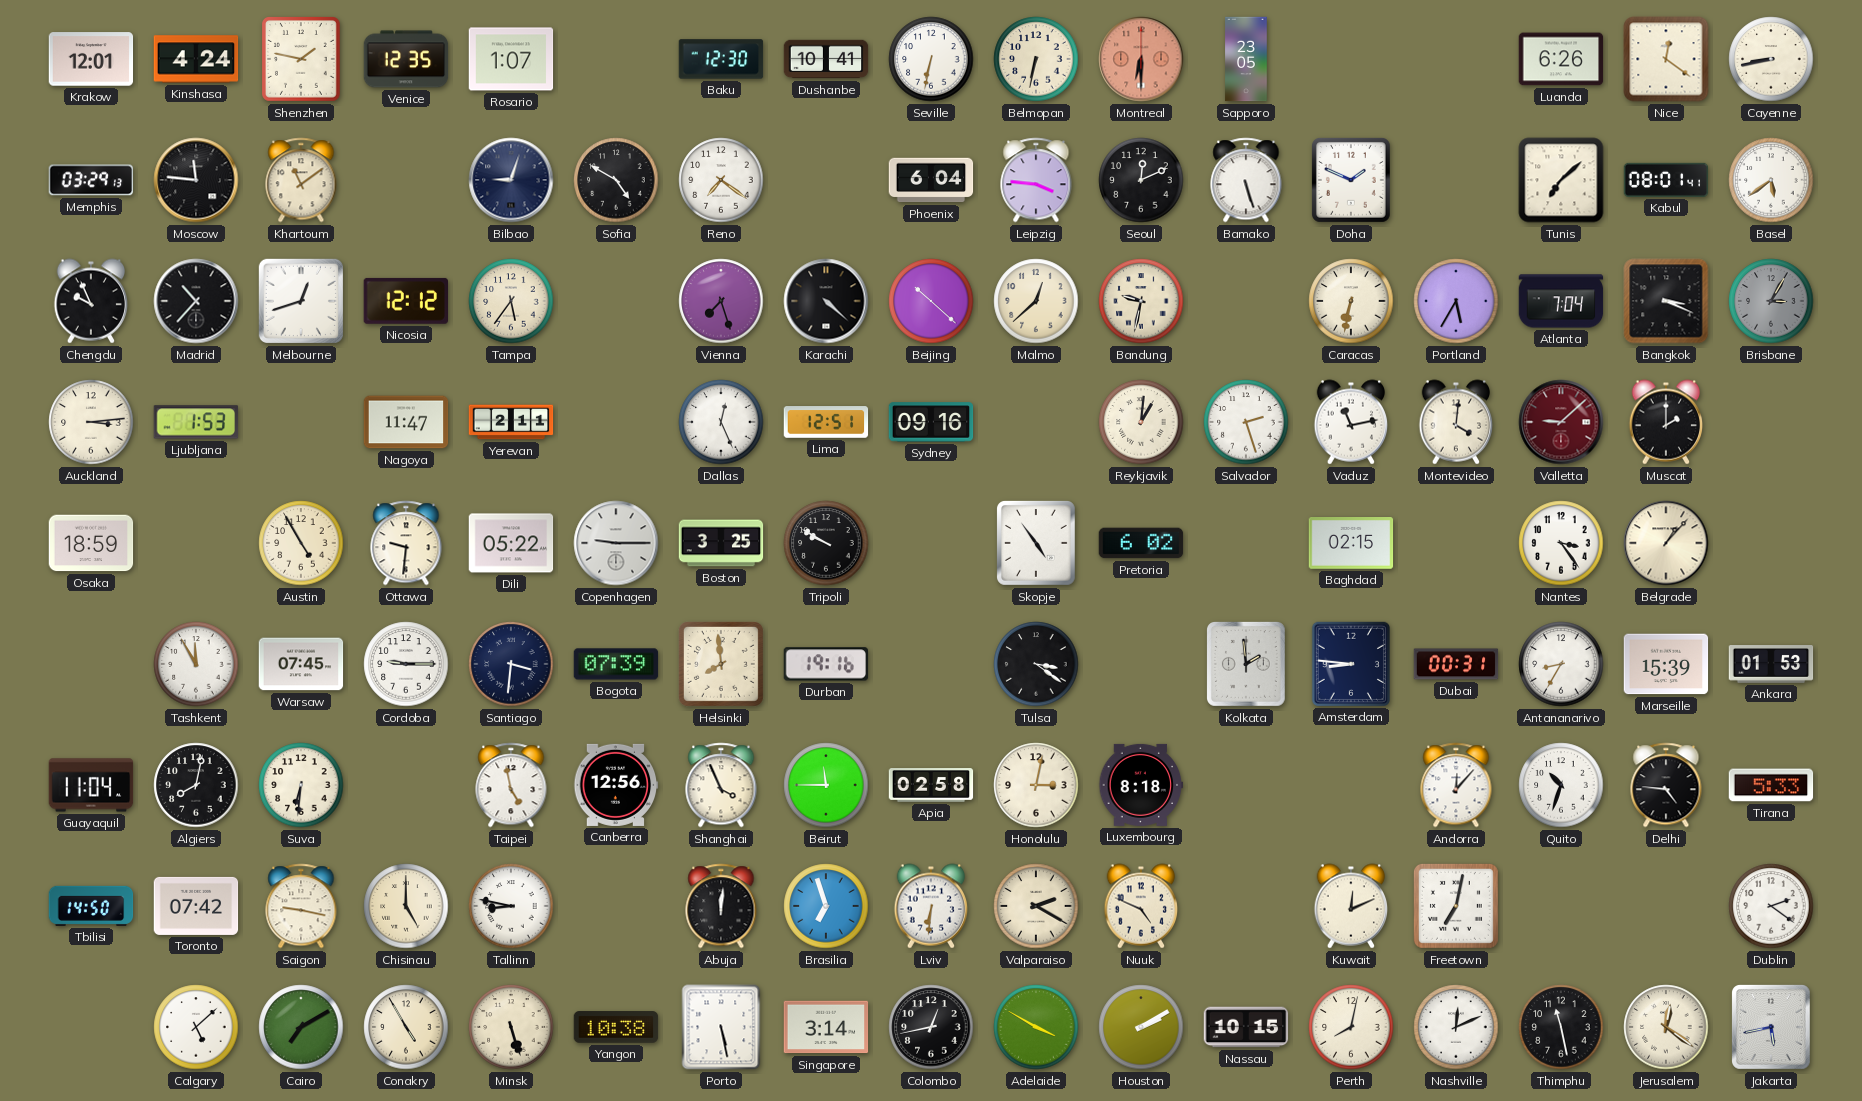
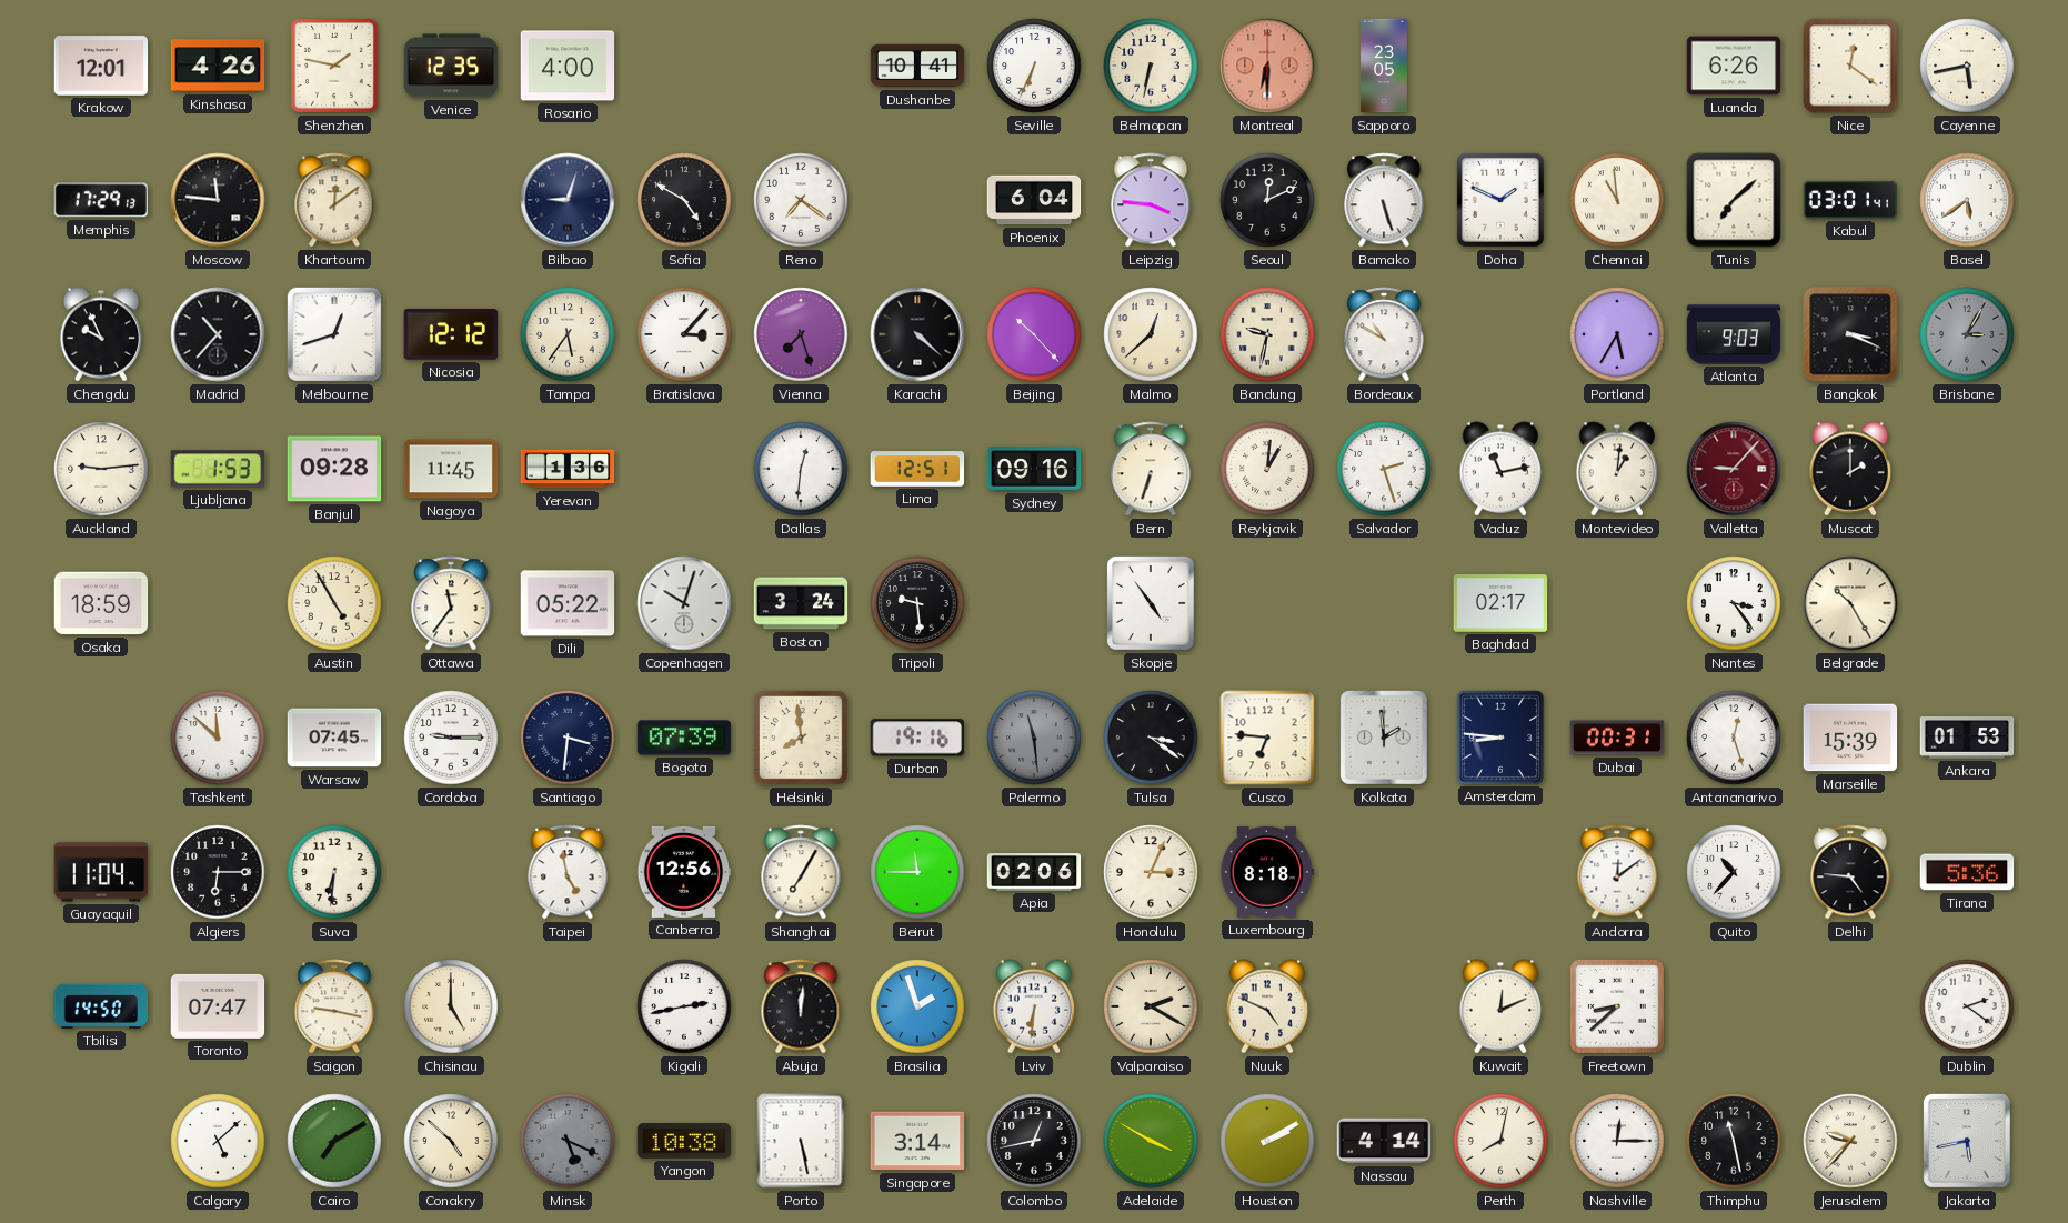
Kinshasa: 4:24 -> 4:26
Rosario: 1:07 -> 4:00
Baku: 12:30 -> none
Seville: 6:32 -> 6:34
Cayenne: 8:43 -> 5:43
Memphis: 03:29 -> 17:29
Khartoum: 11:09 -> 12:09
Chennai: none -> 10:59
Kabul: 08:01 -> 03:01
Bratislava: none -> 3:07
Beijing: 10:22 -> 10:23
Bordeaux: none -> 10:50
Caracas: 6:32 -> none
Atlanta: 7:04 -> 9:03
Auckland: 3:14 -> 9:14
Banjul: none -> 09:28
Nagoya: 11:47 -> 11:45
Yerevan: 2:11 -> 1:36
Dallas: 12:26 -> 12:31
Bern: none -> 6:33
Montevideo: 4:01 -> 1:01
Valletta: 9:08 -> 9:07
Ottawa: 9:31 -> 11:36
Copenhagen: 9:15 -> 10:03
Boston: 3:25 -> 3:24
Tripoli: 9:50 -> 9:29
Pretoria: 6:02 -> none
Baghdad: 02:15 -> 02:17
Belgrade: 1:07 -> 10:25
Tashkent: 11:55 -> 11:52
Palermo: none -> 11:29
Cusco: none -> 6:46
Antananarivo: 8:35 -> 12:27
Algiers: 8:02 -> 6:15
Shanghai: 3:56 -> 7:05
Apia: 02:58 -> 02:06
Honolulu: 3:02 -> 3:04
Andorra: 12:07 -> 12:09
Quito: 10:33 -> 10:37
Tirana: 5:33 -> 5:36
Toronto: 07:42 -> 07:47
Tallinn: 8:47 -> none
Kigali: none -> 2:43
Brasilia: 6:57 -> 1:57
Freetown: 7:02 -> 8:38
Conakry: 4:55 -> 4:52
Minsk: 5:27 -> 5:19
Minsk dial: cream -> grey
Nassau: 10:15 -> 4:14
Nashville: 12:11 -> 12:15
Jerusalem: 12:21 -> 9:37
